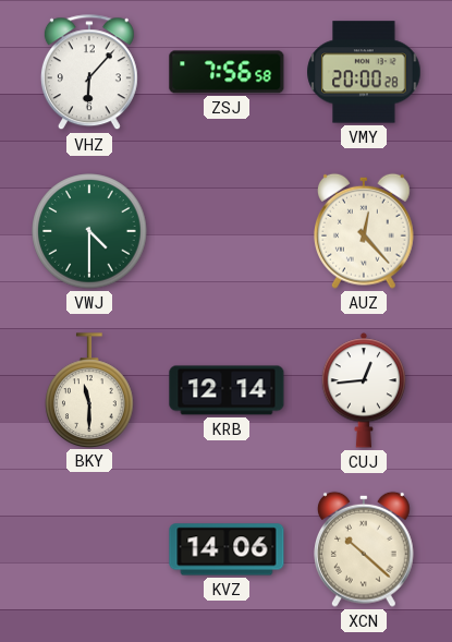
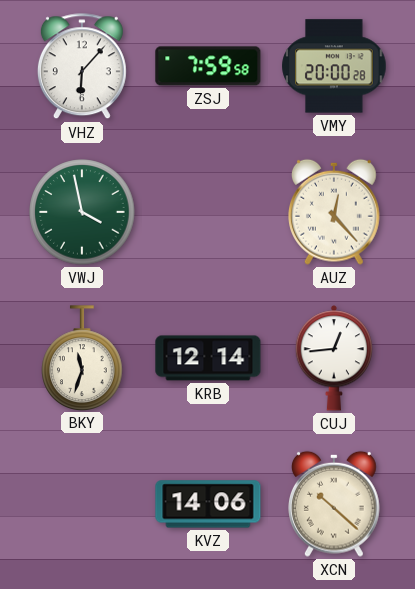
ZSJ: 7:56 -> 7:59
VWJ: 4:30 -> 3:58
BKY: 11:30 -> 11:33
